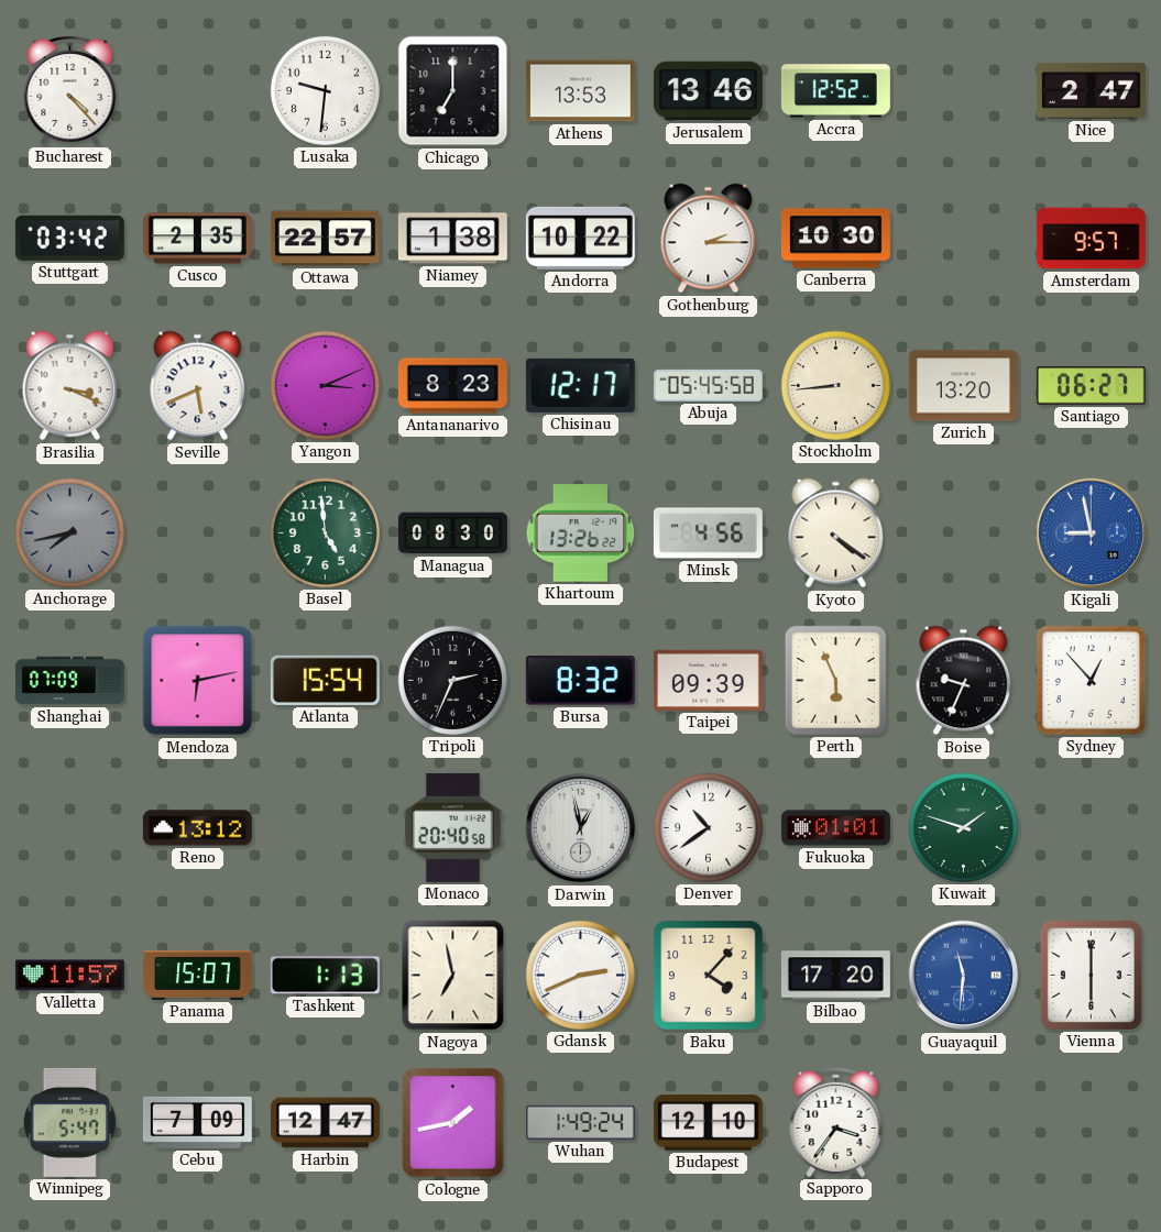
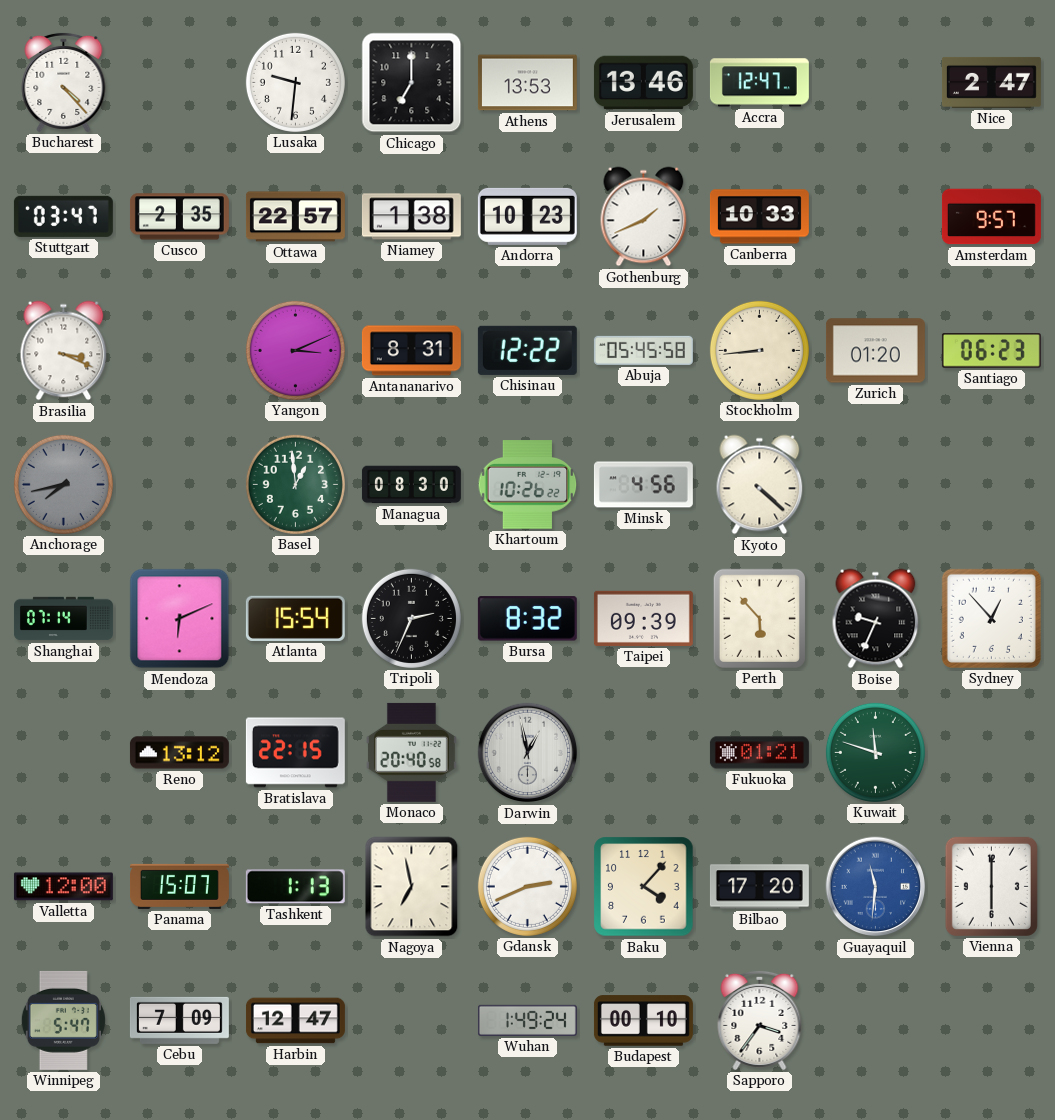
Accra: 12:52 -> 12:47
Stuttgart: 03:42 -> 03:47
Andorra: 10:22 -> 10:23
Gothenburg: 2:15 -> 1:41
Canberra: 10:30 -> 10:33
Seville: 5:41 -> none
Antananarivo: 8:23 -> 8:31
Chisinau: 12:17 -> 12:22
Zurich: 13:20 -> 01:20
Santiago: 06:27 -> 06:23
Basel: 4:59 -> 12:59
Khartoum: 13:26 -> 10:26
Kyoto: 4:21 -> 4:22
Kigali: 8:58 -> none
Shanghai: 07:09 -> 07:14
Mendoza: 6:13 -> 6:11
Perth: 5:56 -> 5:53
Bratislava: none -> 22:15
Denver: 10:39 -> none
Fukuoka: 01:01 -> 01:21
Kuwait: 1:48 -> 11:48
Valletta: 11:57 -> 12:00
Cologne: 1:43 -> none
Budapest: 12:10 -> 00:10
